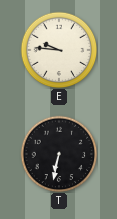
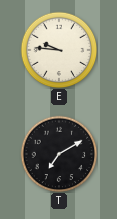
T: 6:32 -> 7:10
